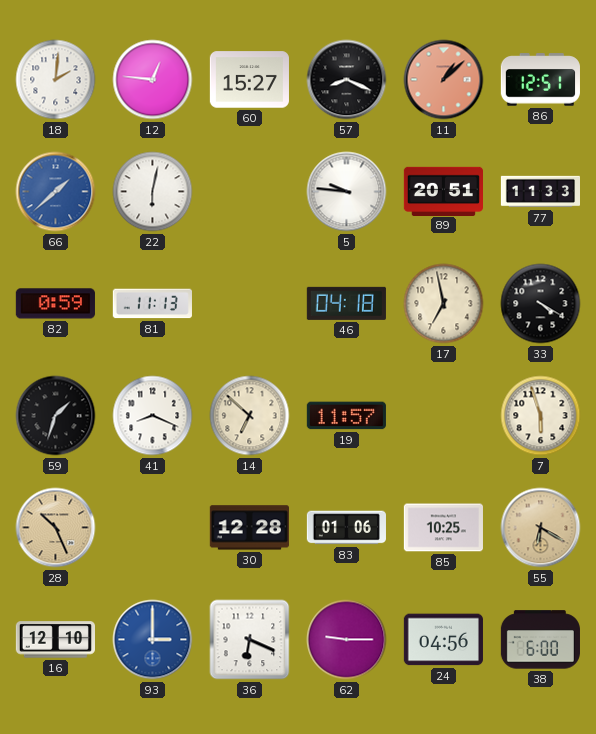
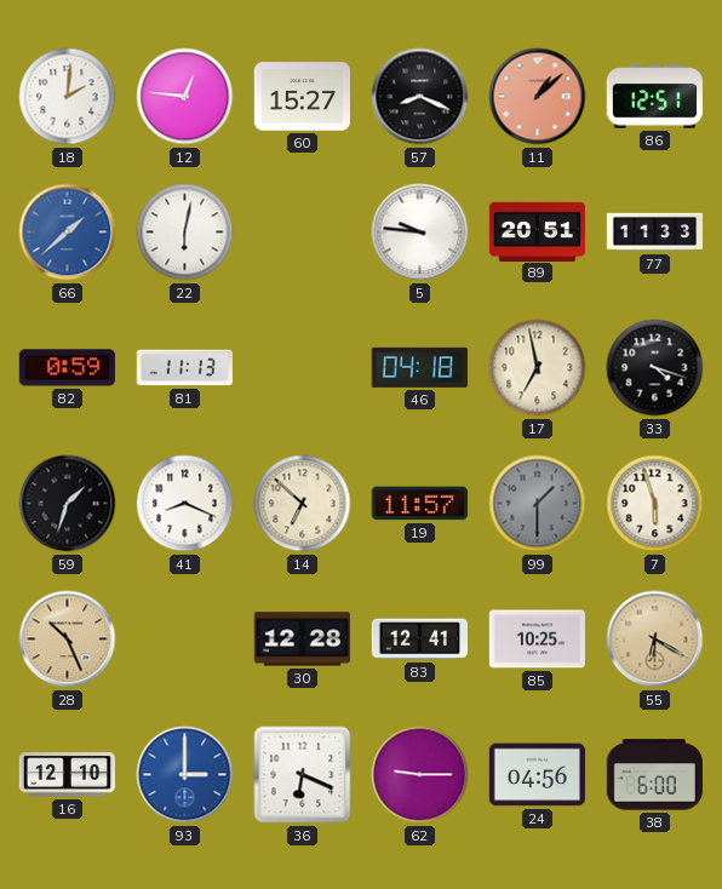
33: 4:20 -> 4:18
99: none -> 1:30
83: 01:06 -> 12:41
